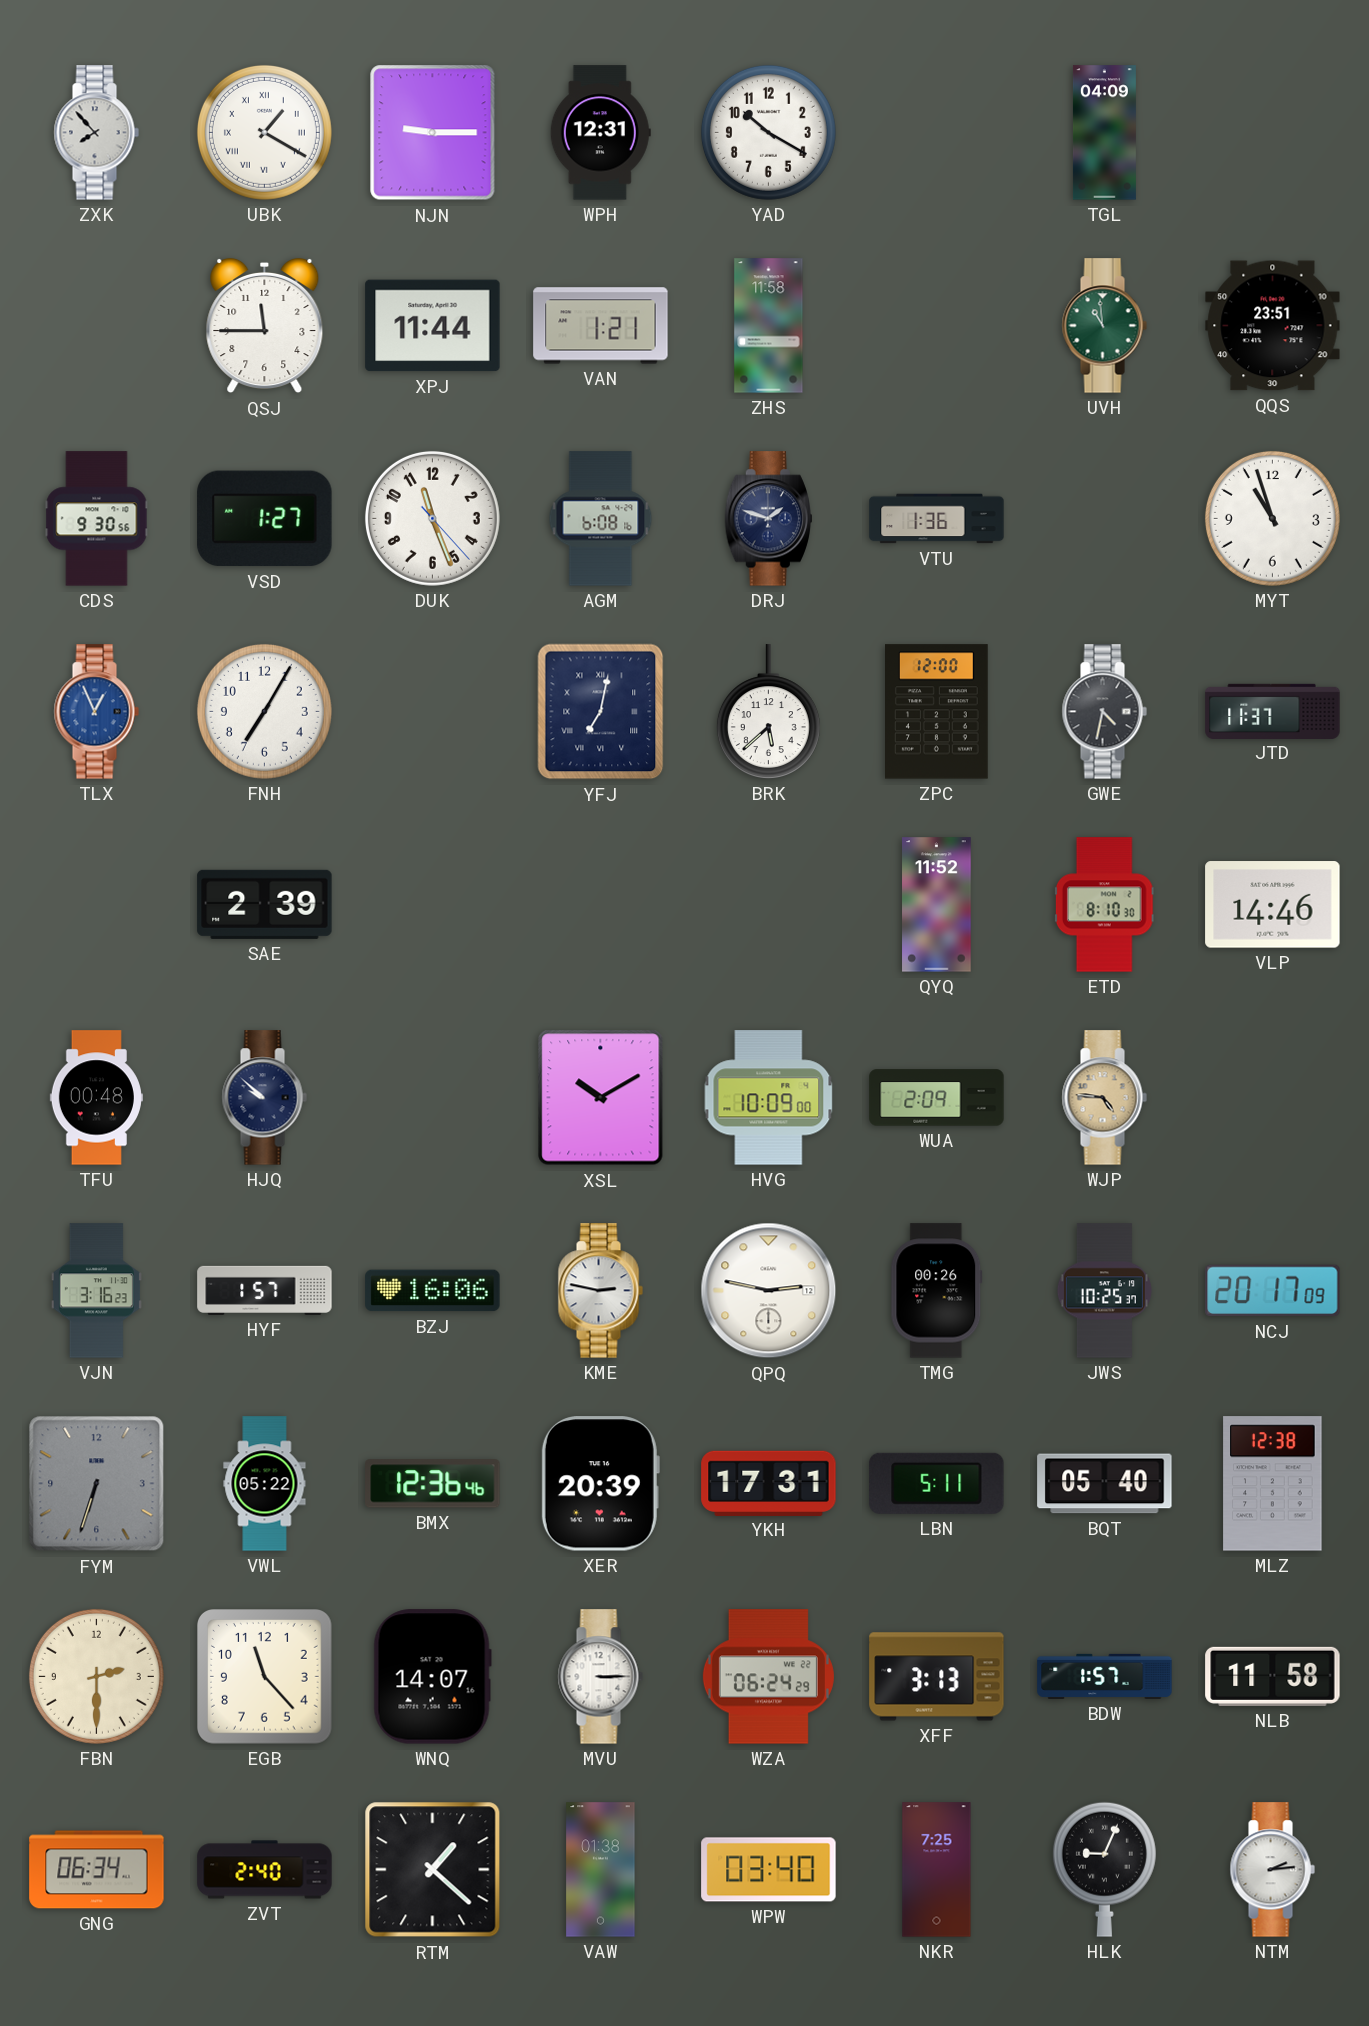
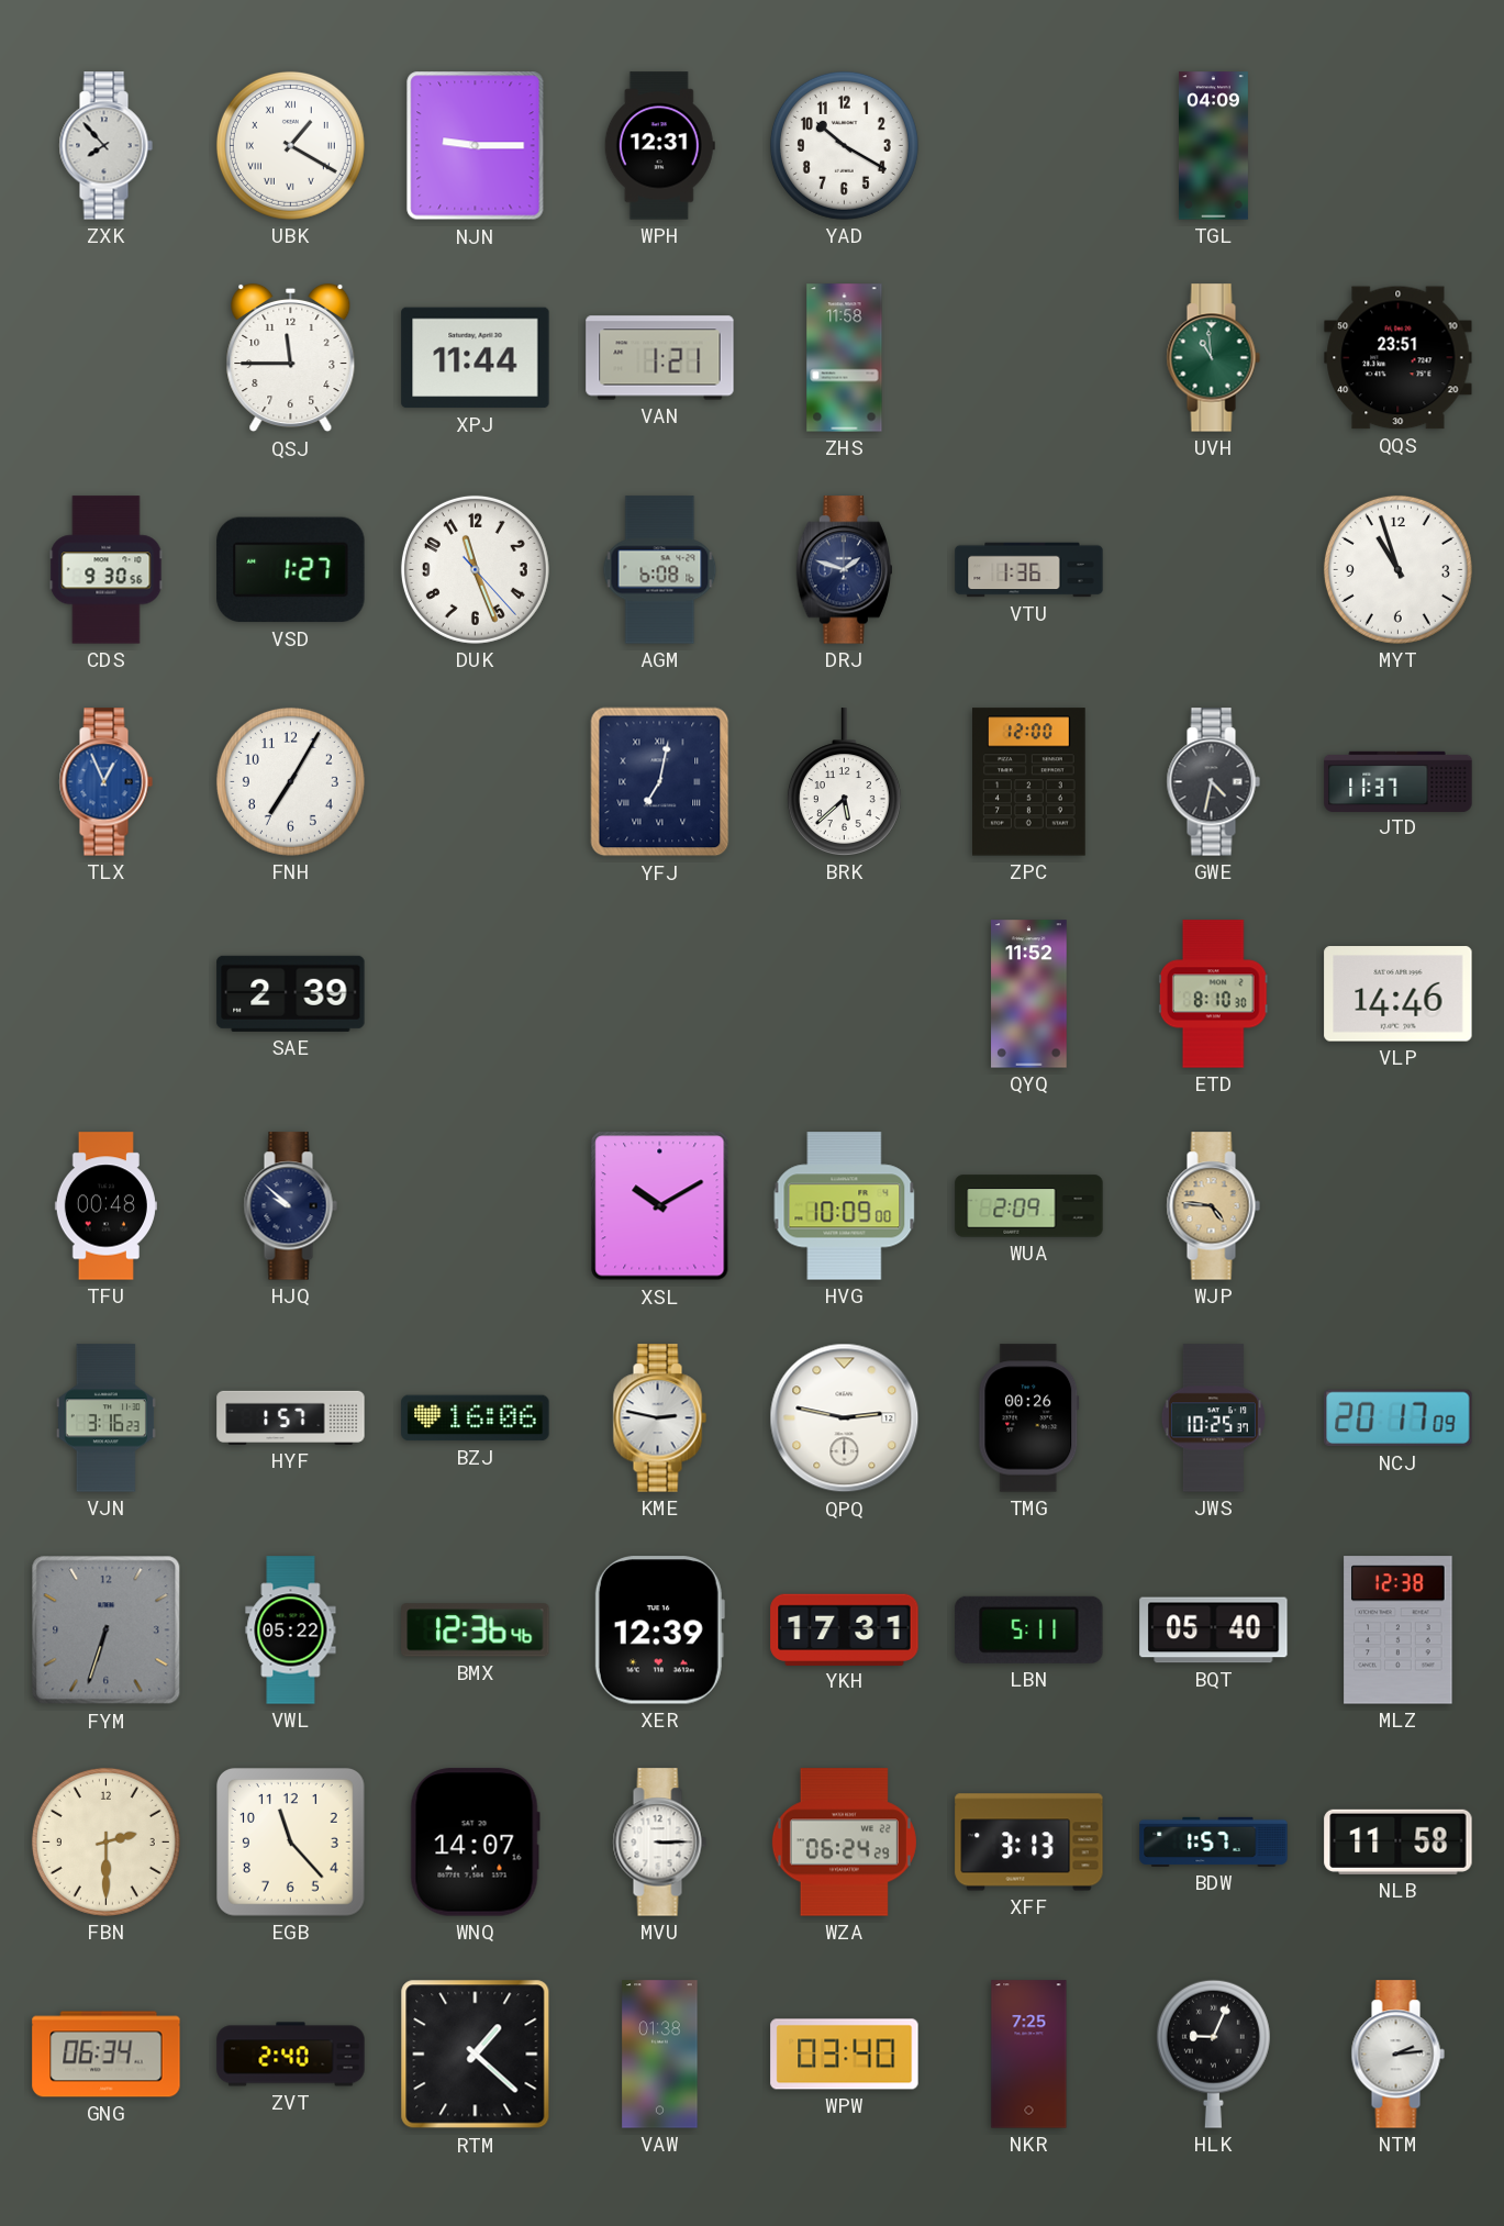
XER: 20:39 -> 12:39
